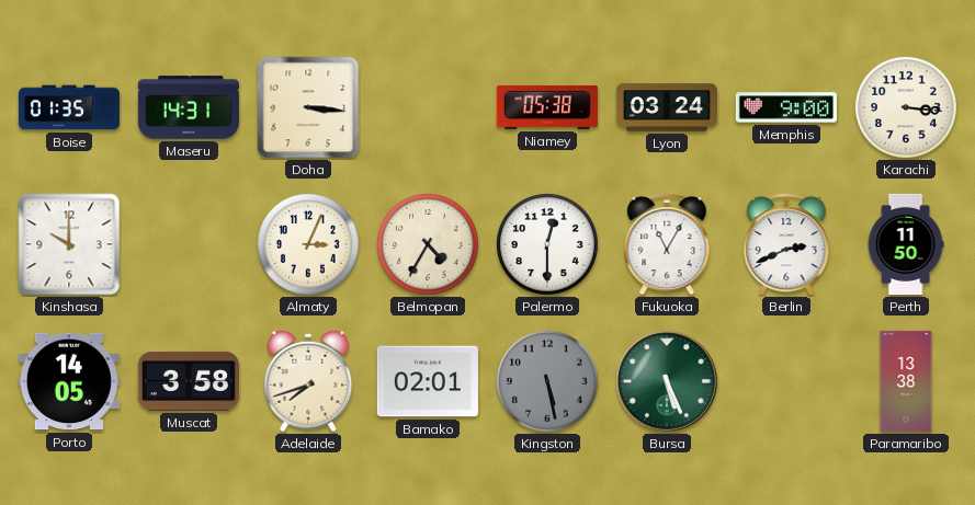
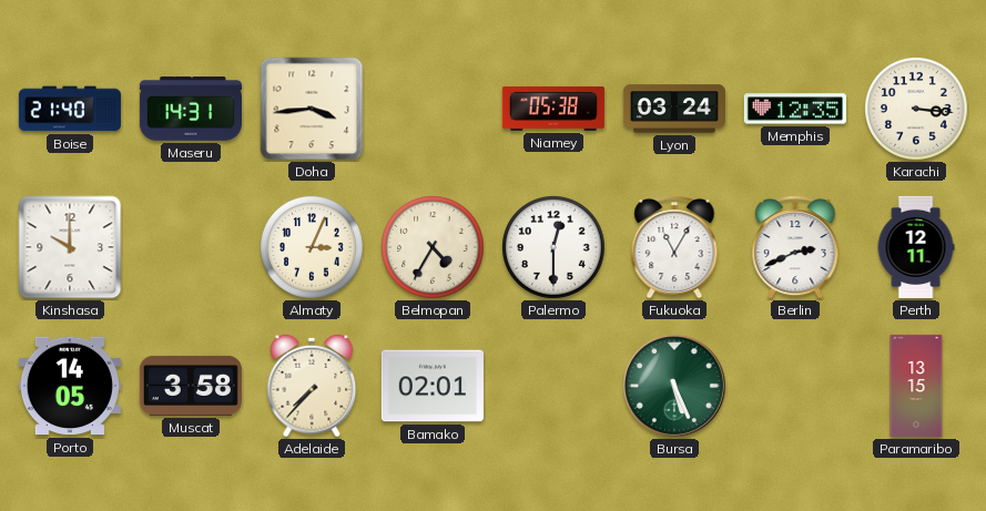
Boise: 01:35 -> 21:40
Doha: 3:16 -> 3:44
Memphis: 9:00 -> 12:35
Perth: 11:50 -> 12:11
Adelaide: 7:42 -> 7:37
Kingston: 5:28 -> none
Paramaribo: 13:38 -> 13:15
